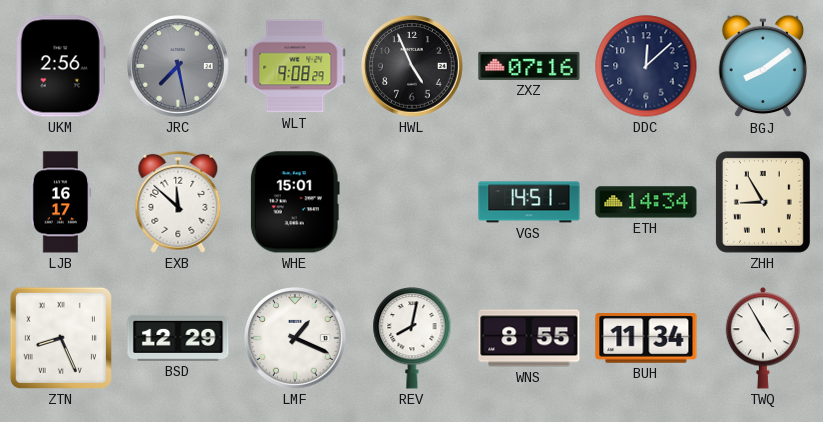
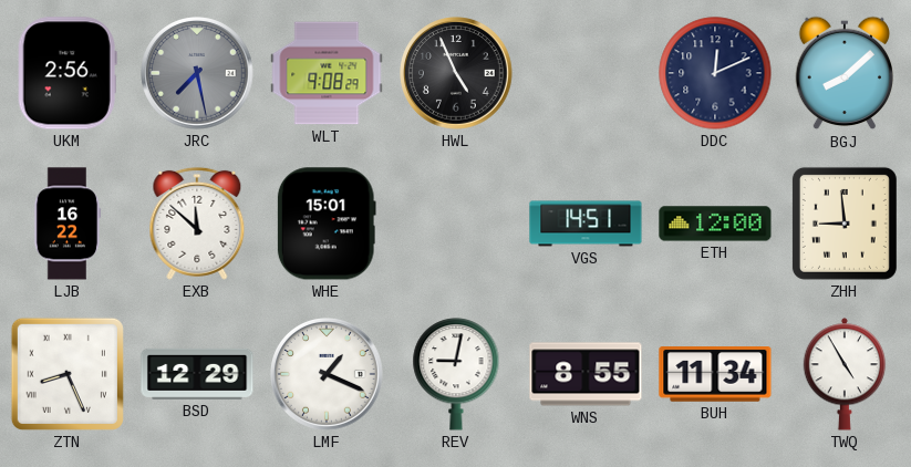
ZXZ: 07:16 -> none
DDC: 12:08 -> 12:11
BGJ: 8:09 -> 8:08
LJB: 16:17 -> 16:22
ETH: 14:34 -> 12:00
ZHH: 8:55 -> 8:59
REV: 8:02 -> 9:02
